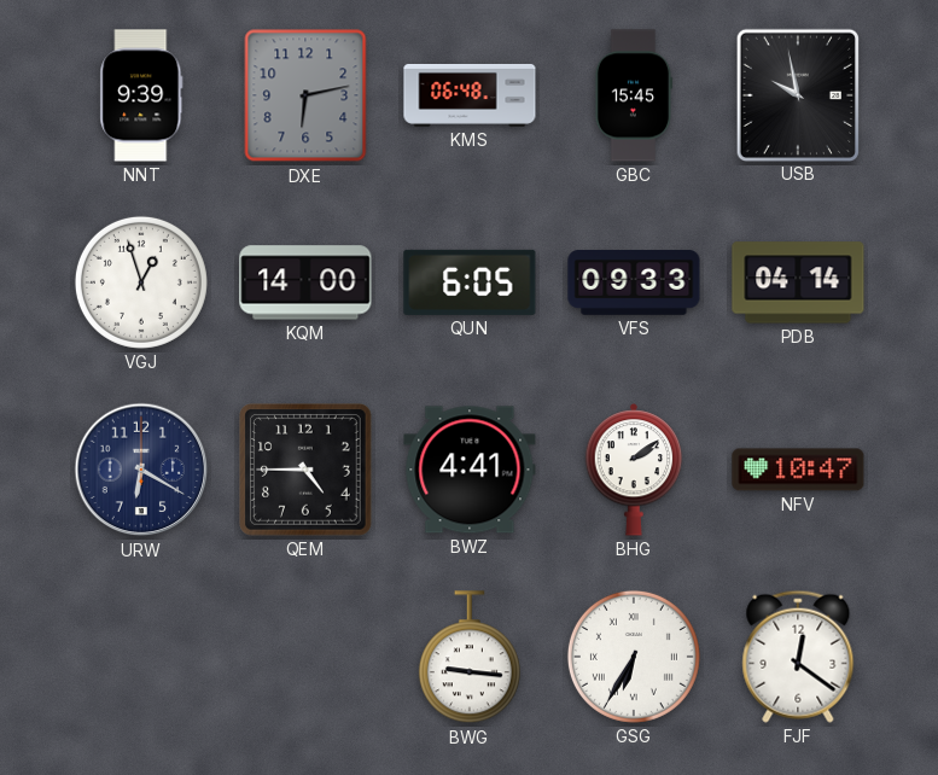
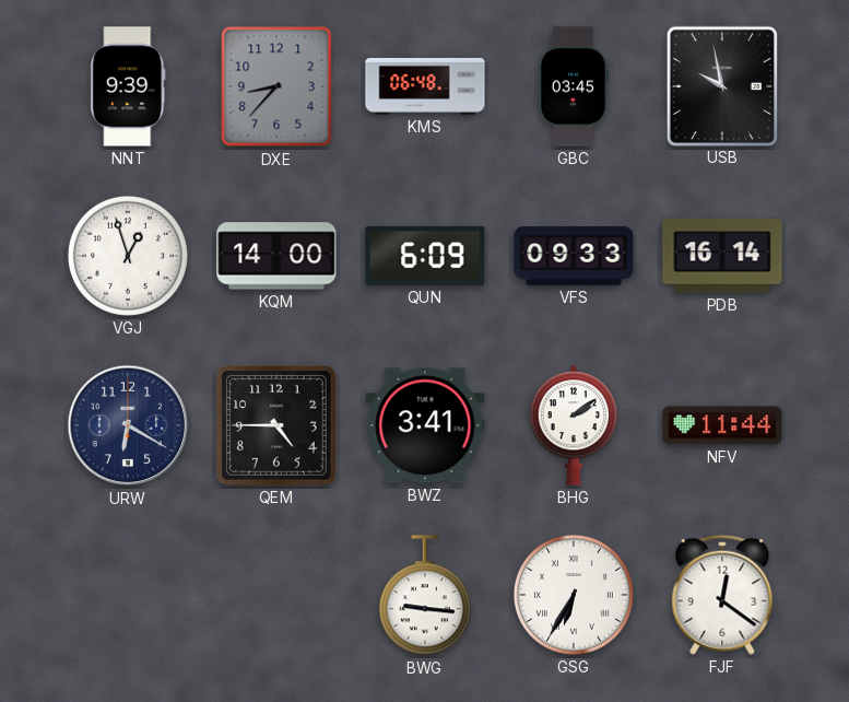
DXE: 6:13 -> 8:37
GBC: 15:45 -> 03:45
QUN: 6:05 -> 6:09
PDB: 04:14 -> 16:14
BWZ: 4:41 -> 3:41
NFV: 10:47 -> 11:44
